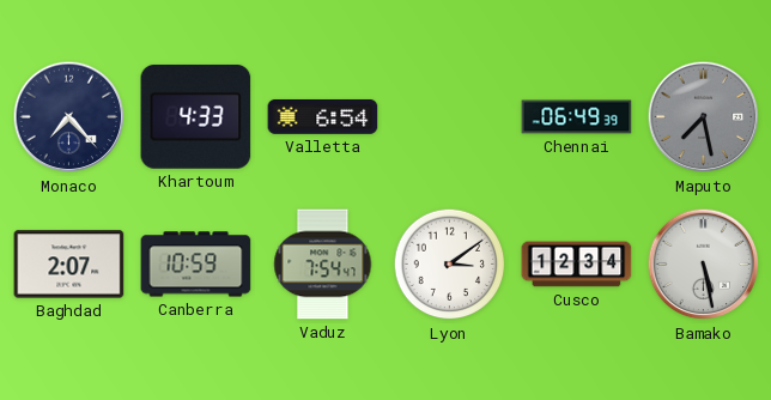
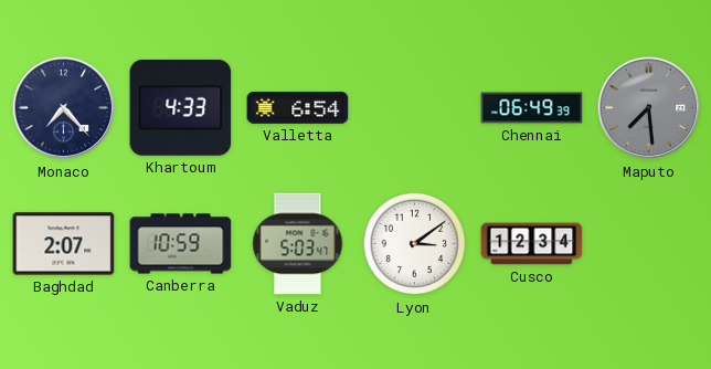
Maputo: 7:28 -> 7:29
Vaduz: 7:54 -> 5:03
Bamako: 5:28 -> none
